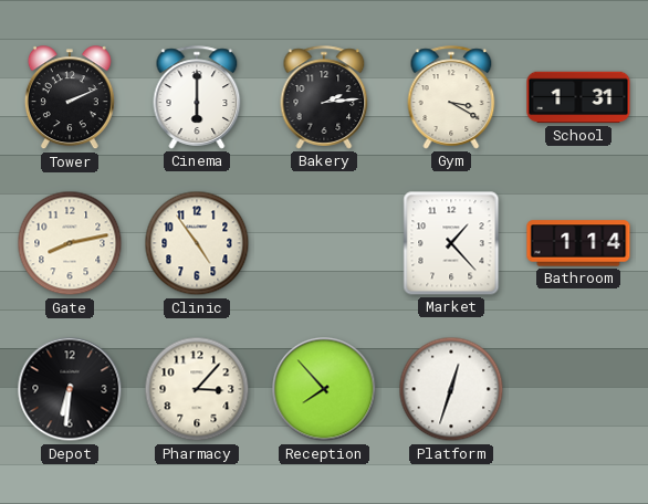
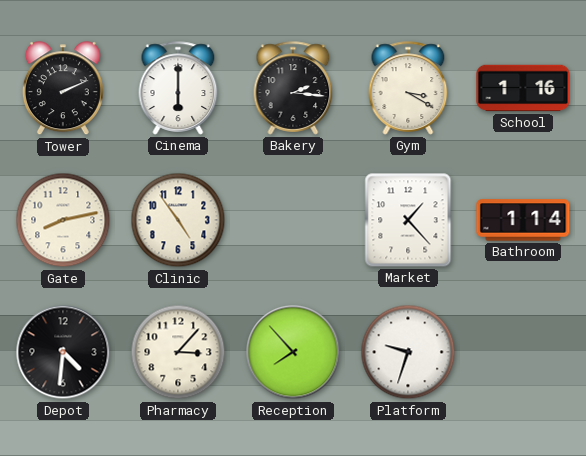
Bakery: 2:14 -> 2:16
School: 1:31 -> 1:16
Depot: 6:31 -> 4:31
Platform: 12:33 -> 9:33
